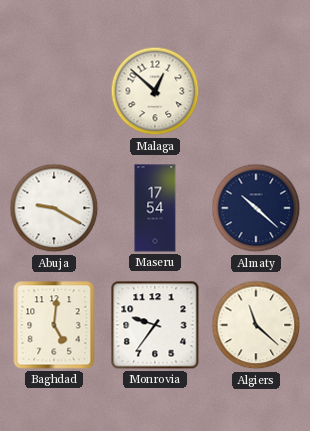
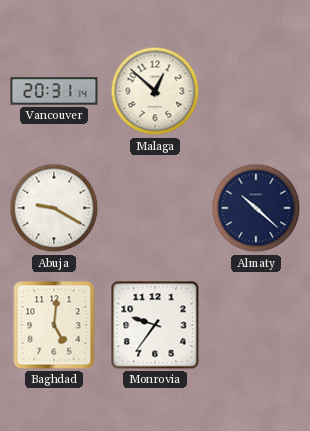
Vancouver: none -> 20:31
Maseru: 17:54 -> none
Algiers: 11:22 -> none
